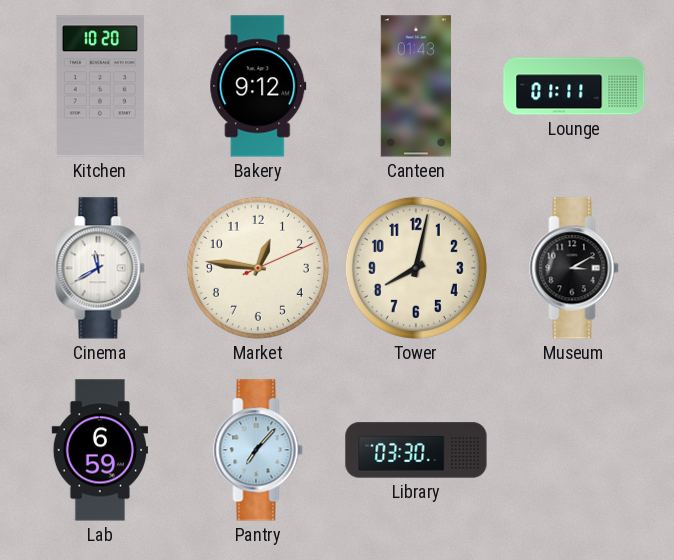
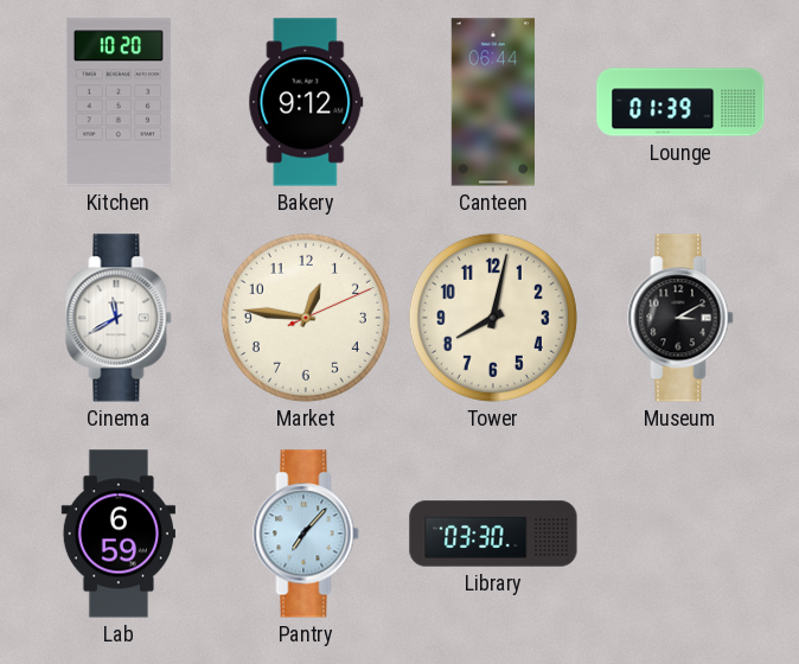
Canteen: 01:43 -> 06:44
Lounge: 01:11 -> 01:39
